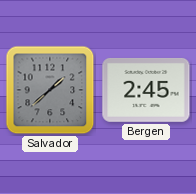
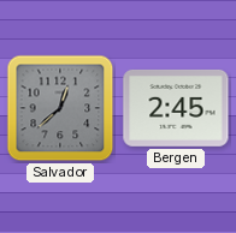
Salvador: 1:38 -> 12:38
